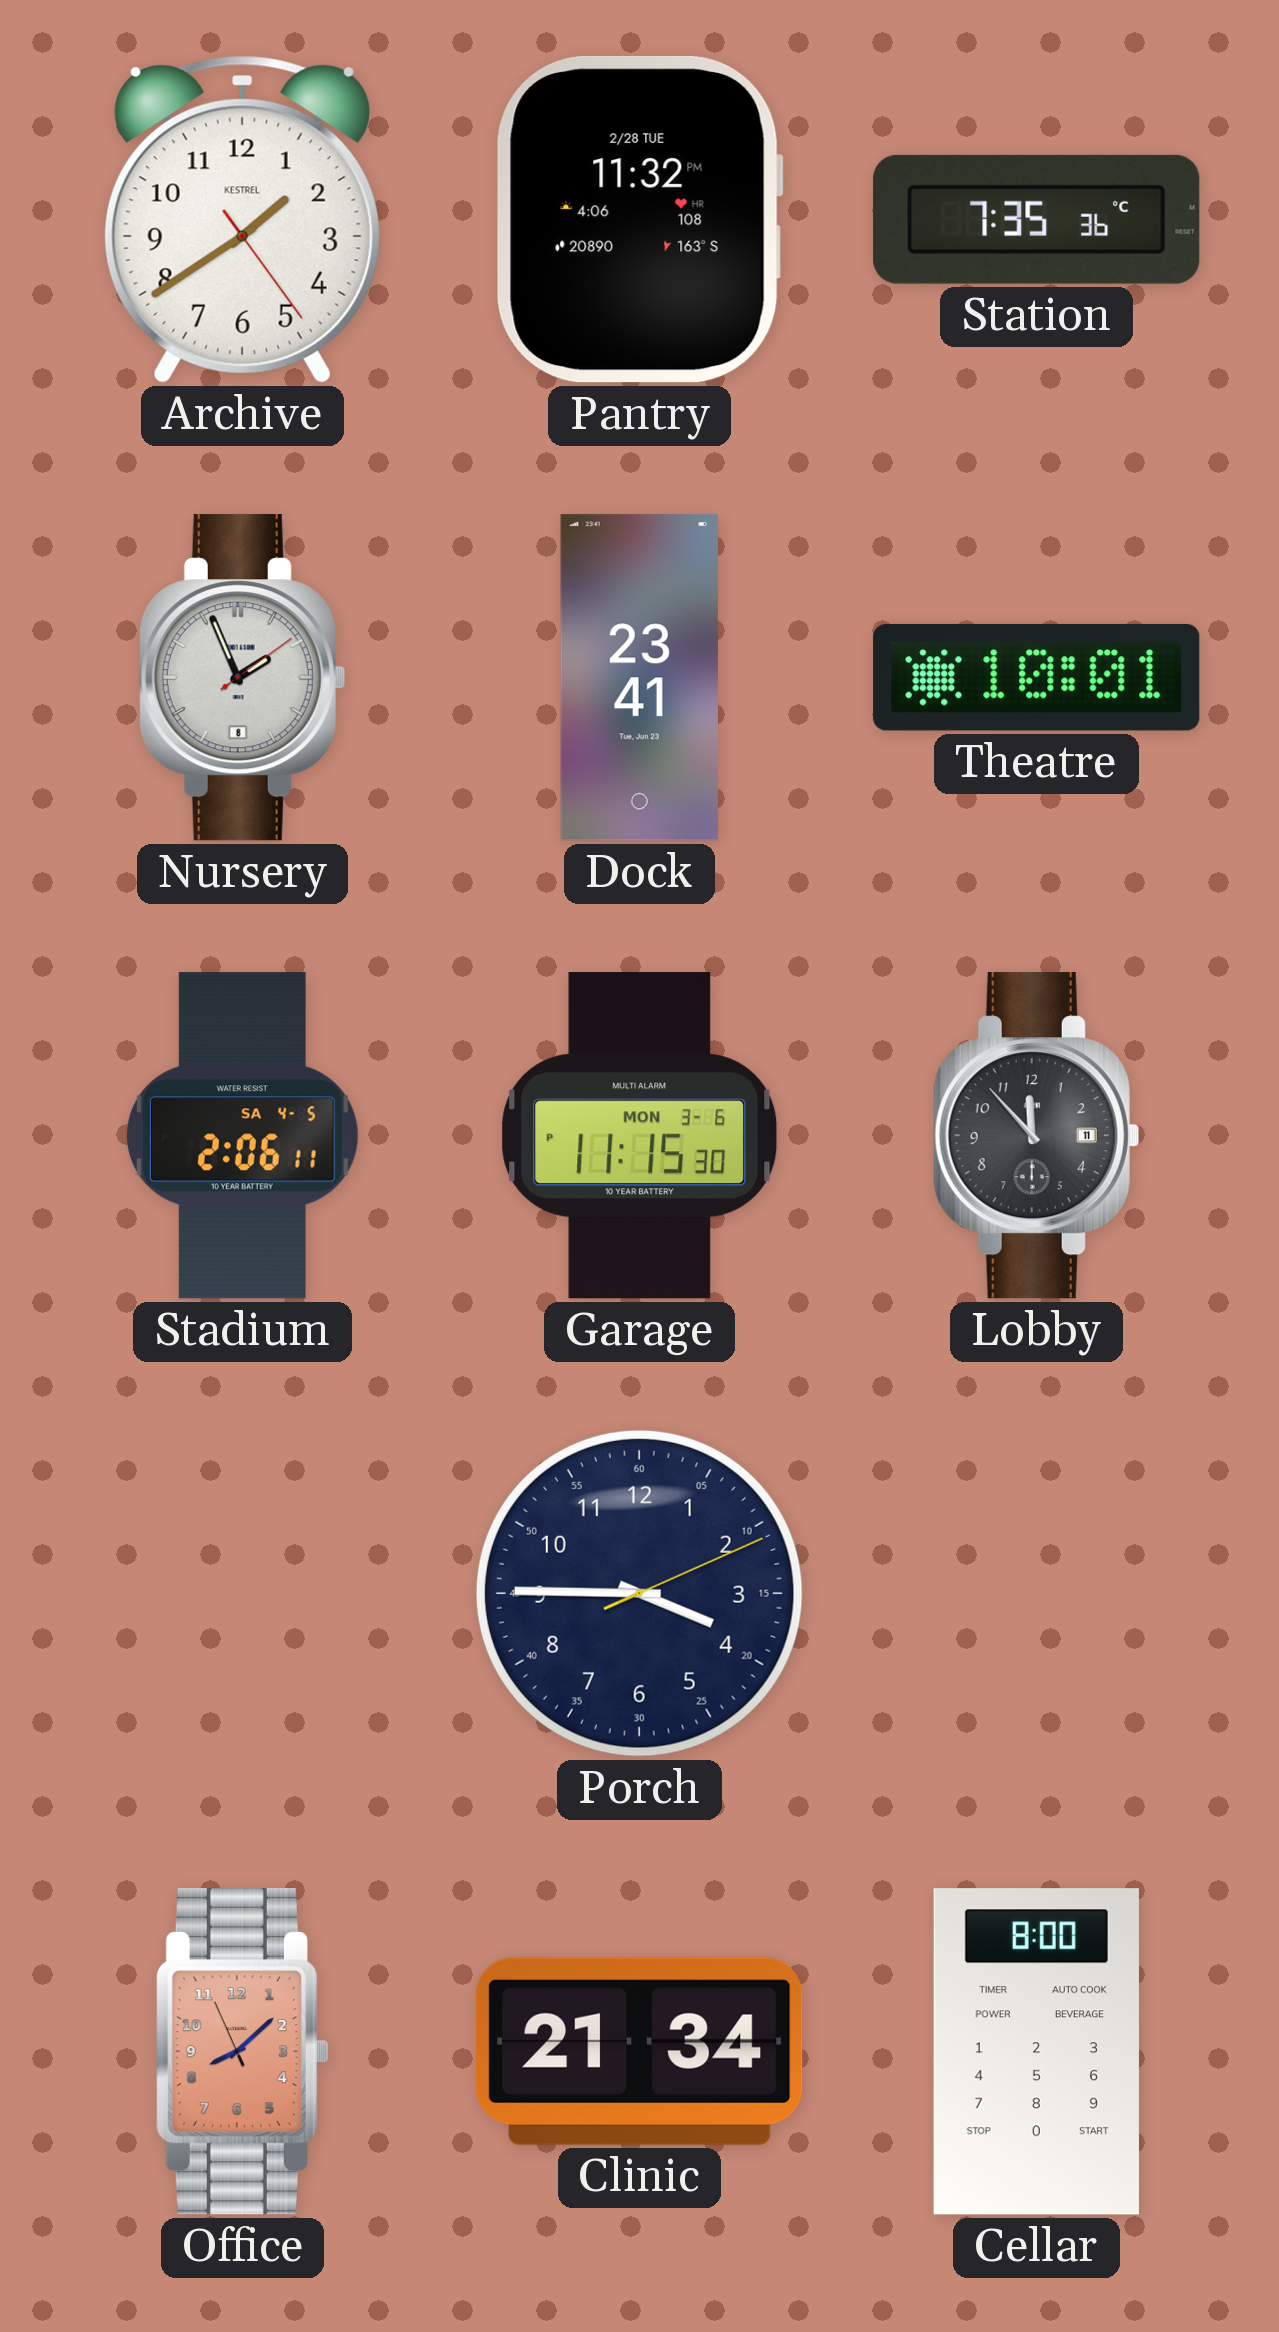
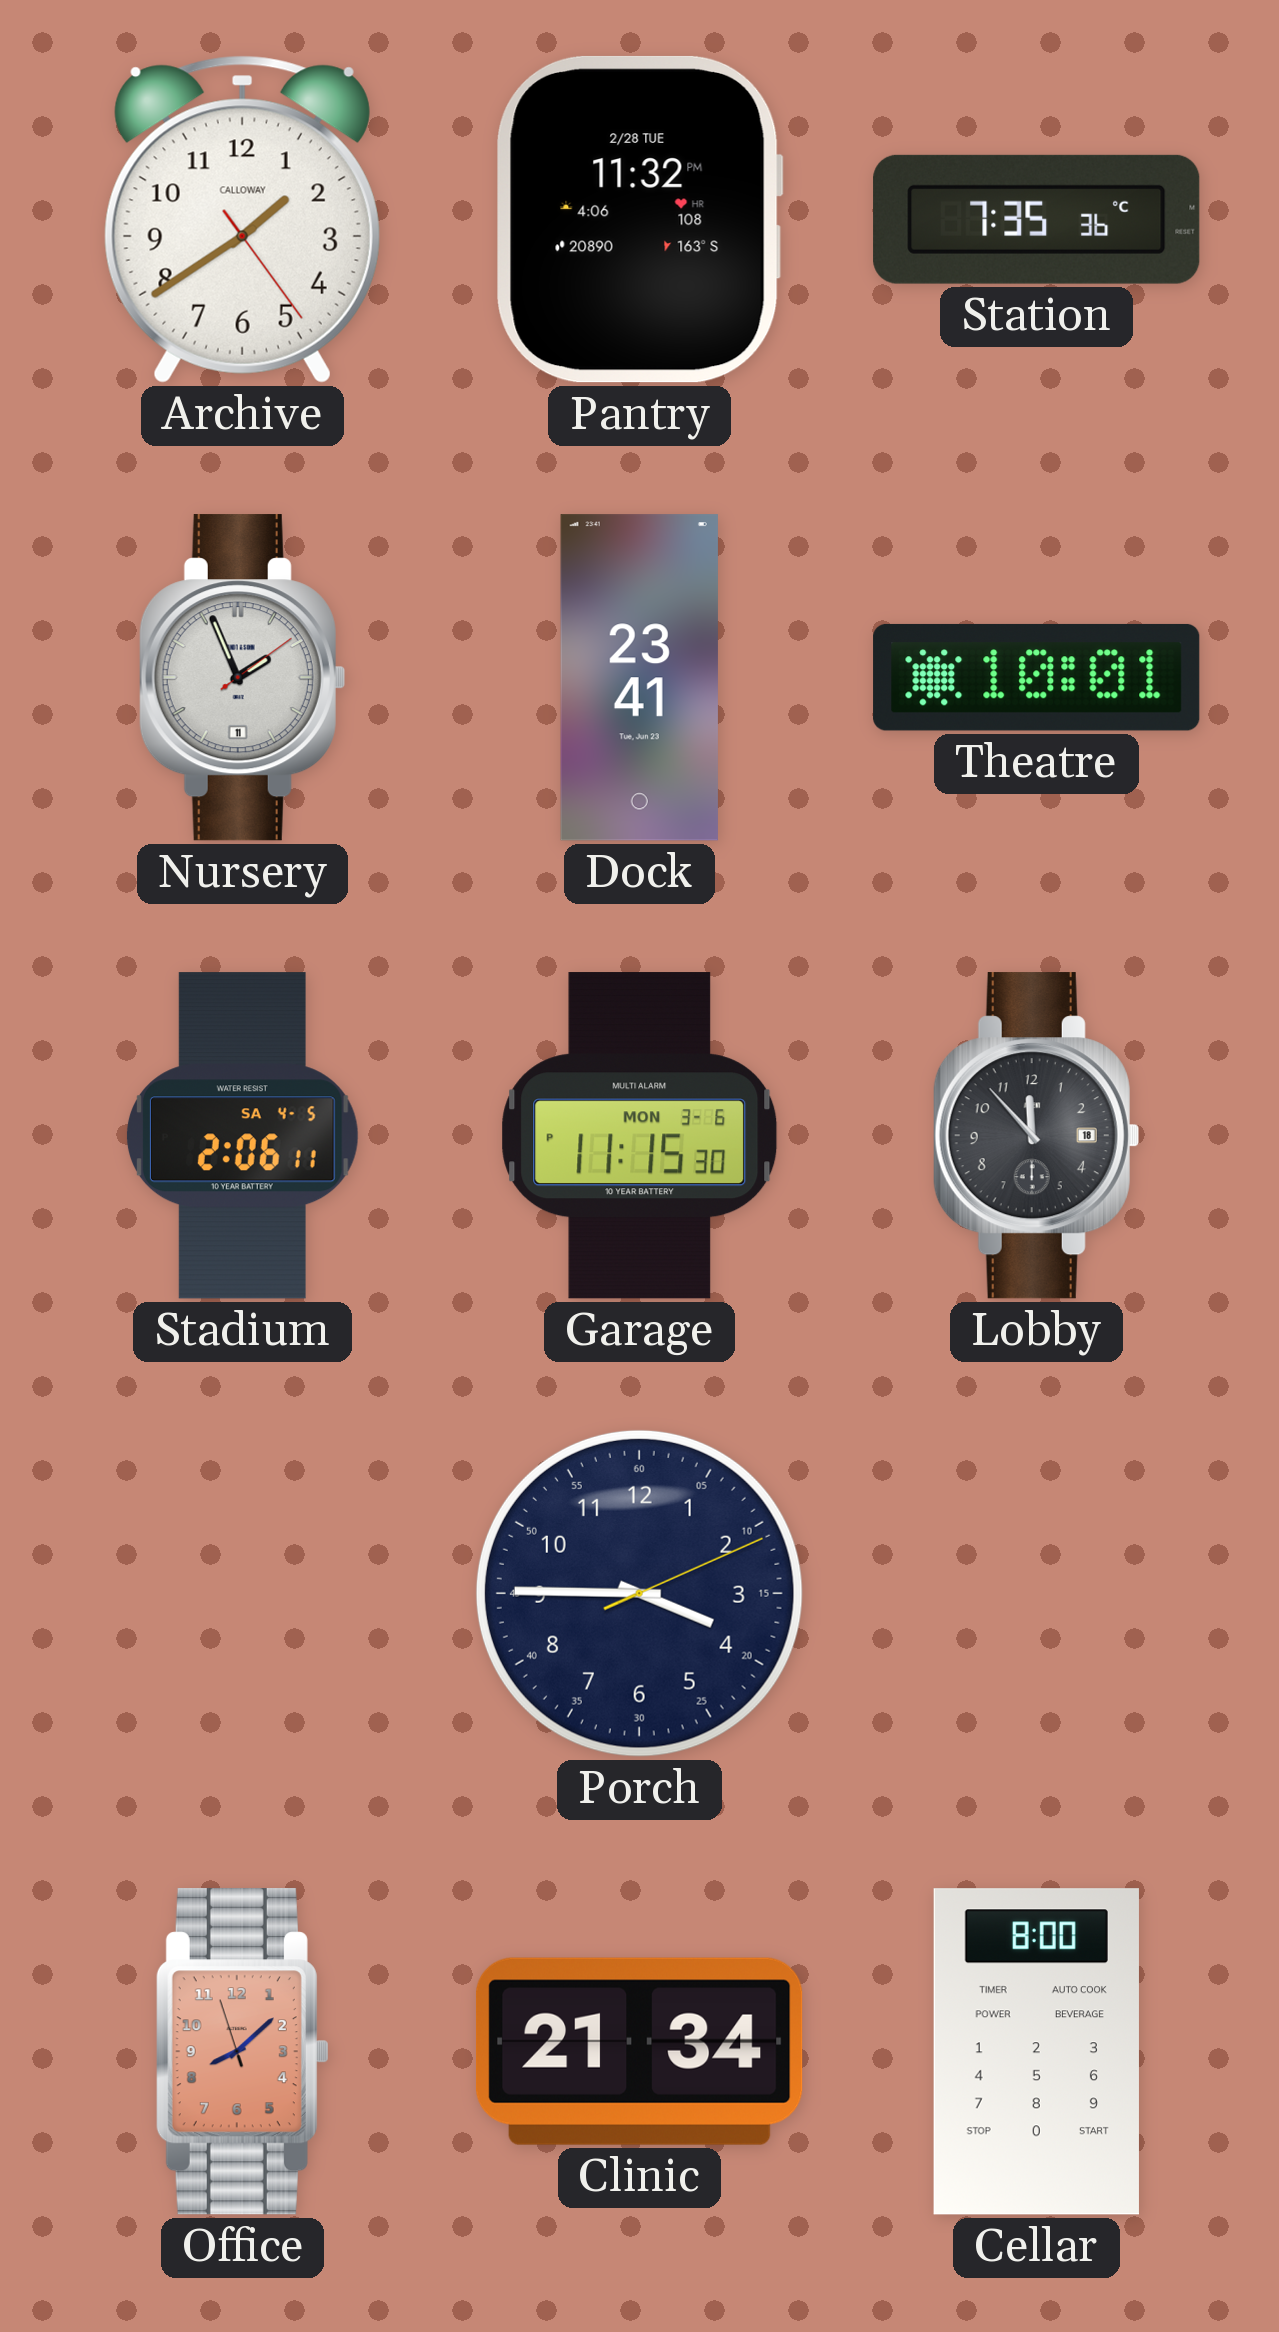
Archive brand: KESTREL -> CALLOWAY
Nursery date: 8 -> 11
Lobby date: 11 -> 18
Office: 8:07:56 -> 8:07:57
